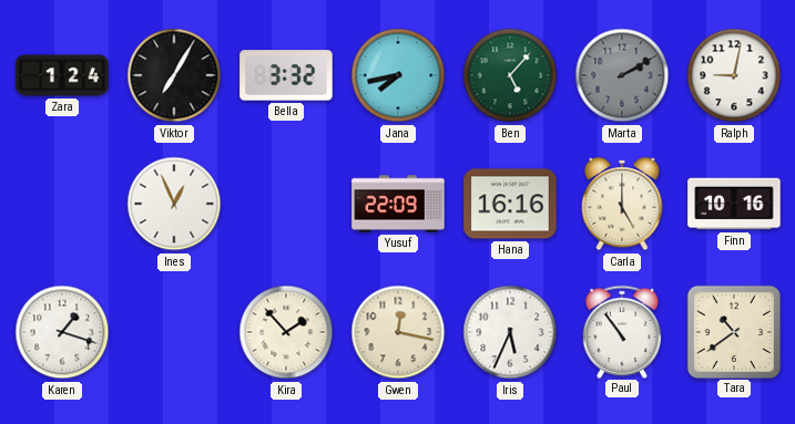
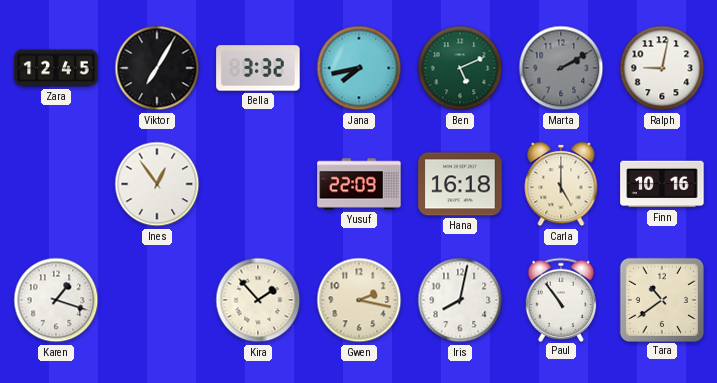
Zara: 1:24 -> 12:45
Ben: 5:07 -> 5:11
Ines: 12:56 -> 12:54
Hana: 16:16 -> 16:18
Gwen: 12:17 -> 2:17
Iris: 5:34 -> 8:02
